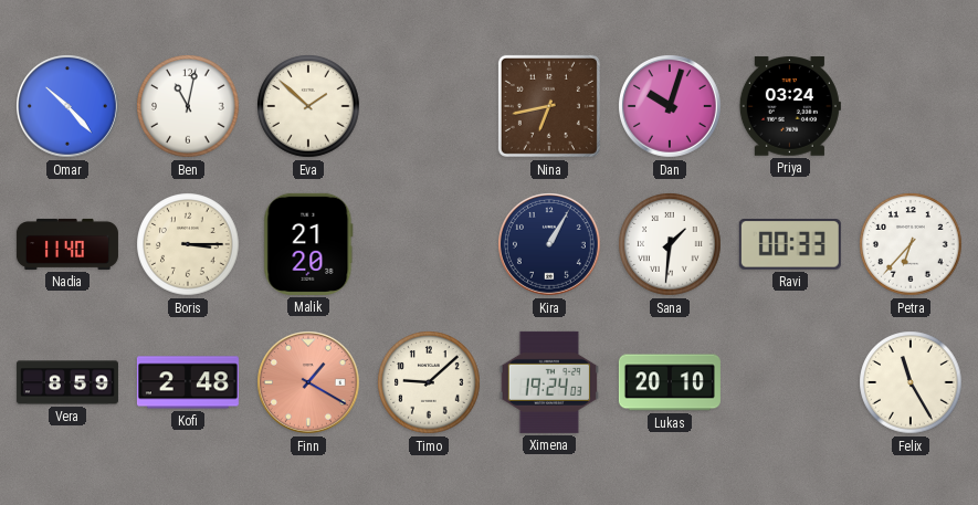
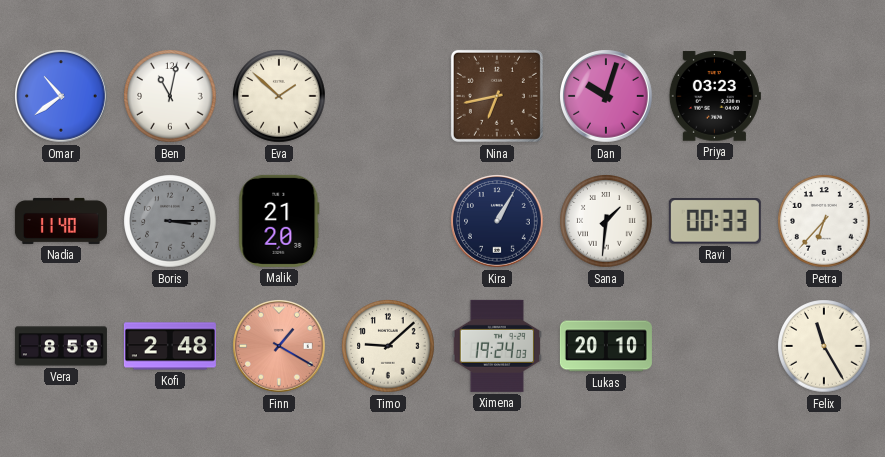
Omar: 10:23 -> 10:39
Priya: 03:24 -> 03:23
Boris dial: cream -> grey
